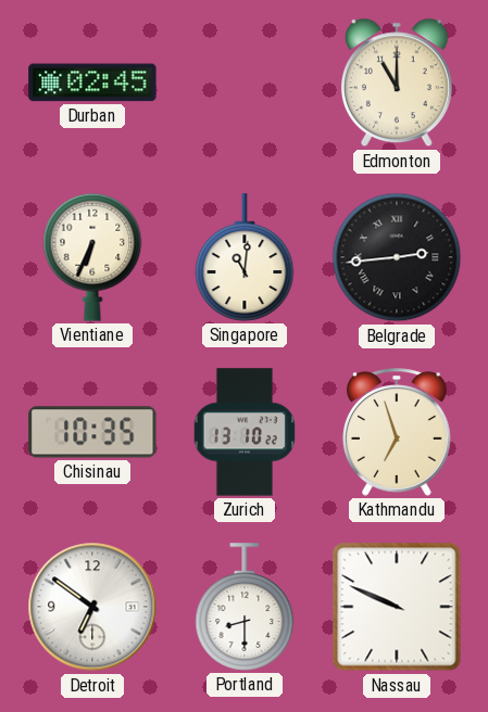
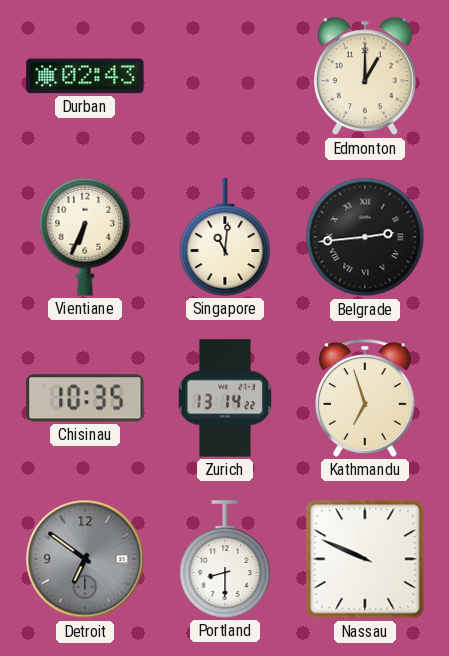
Durban: 02:45 -> 02:43
Edmonton: 11:00 -> 1:00
Zurich: 13:10 -> 13:14
Detroit dial: white -> grey
